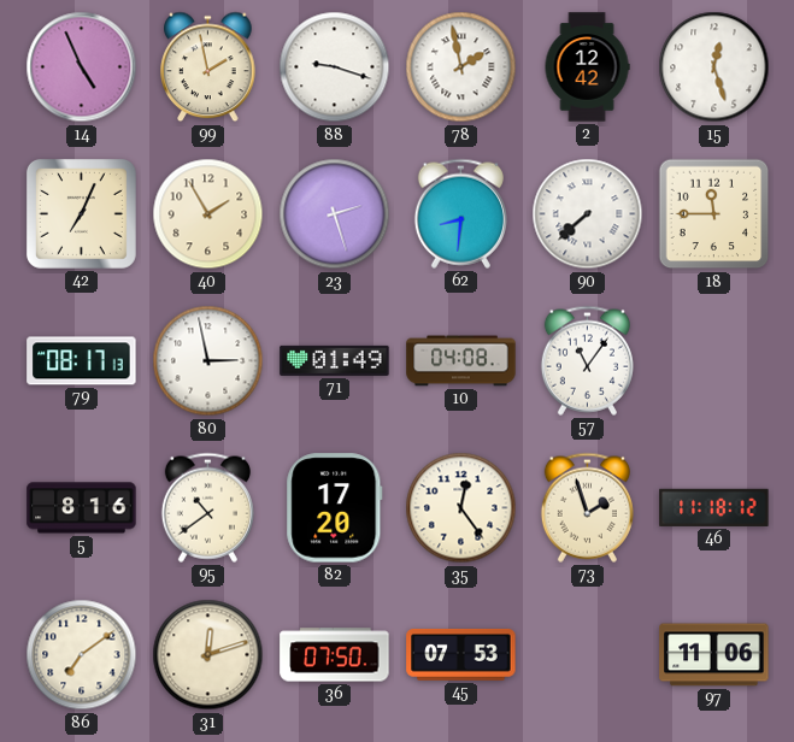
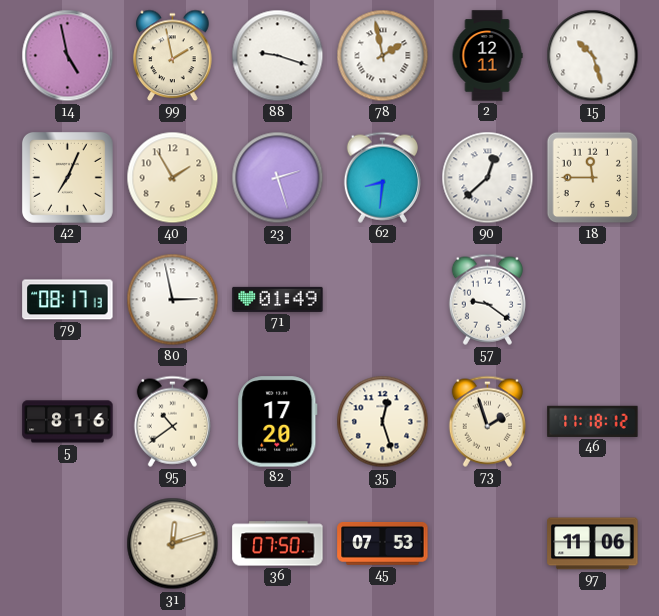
14: 4:56 -> 4:58
2: 12:42 -> 12:11
15: 12:27 -> 10:27
90: 7:38 -> 12:38
10: 04:08 -> none
57: 11:06 -> 9:21
35: 12:24 -> 12:27
86: 7:09 -> none
